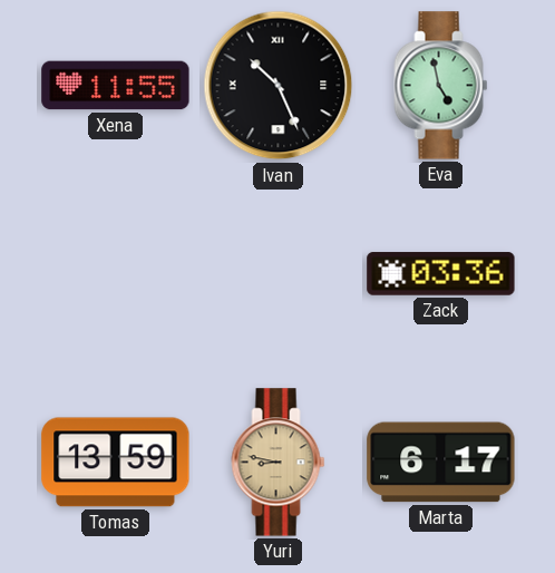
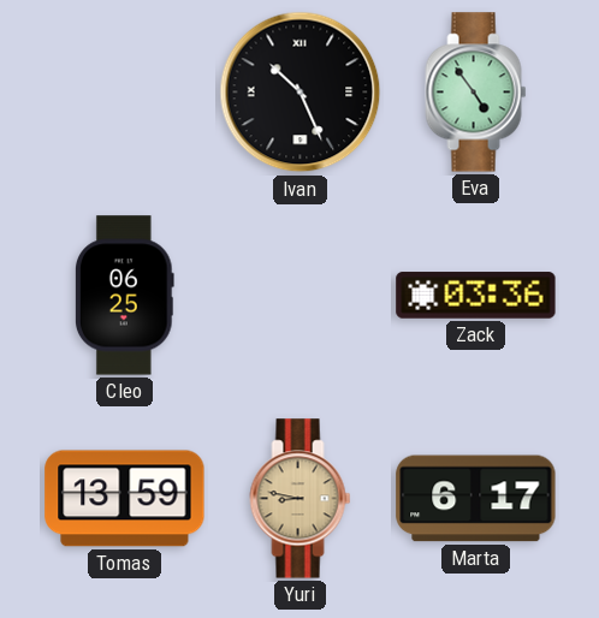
Xena: 11:55 -> none
Eva: 4:58 -> 4:54
Cleo: none -> 06:25
